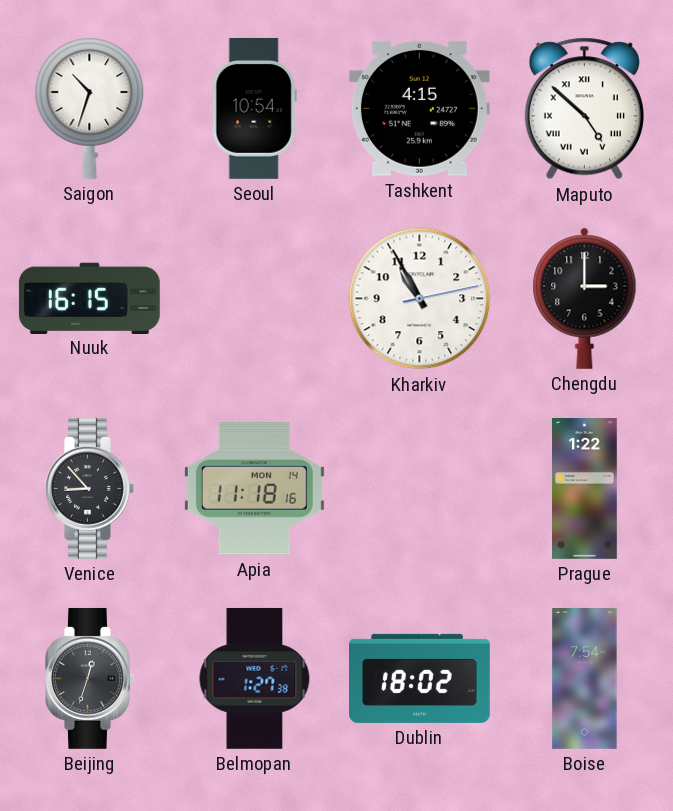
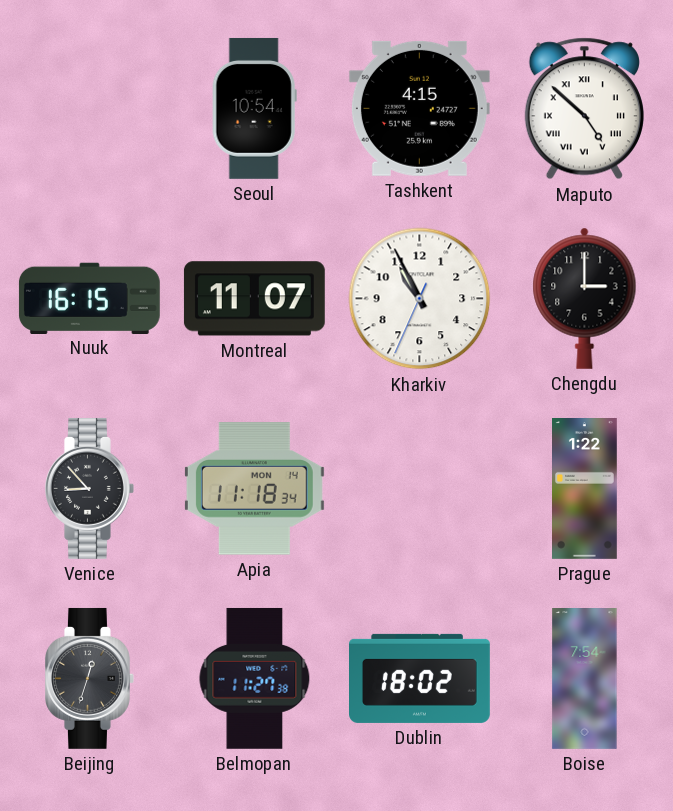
Saigon: 10:33 -> none
Montreal: none -> 11:07
Kharkiv: 10:55:13 -> 10:55:34
Apia: 11:18:16 -> 11:18:34
Belmopan: 1:27 -> 11:27
